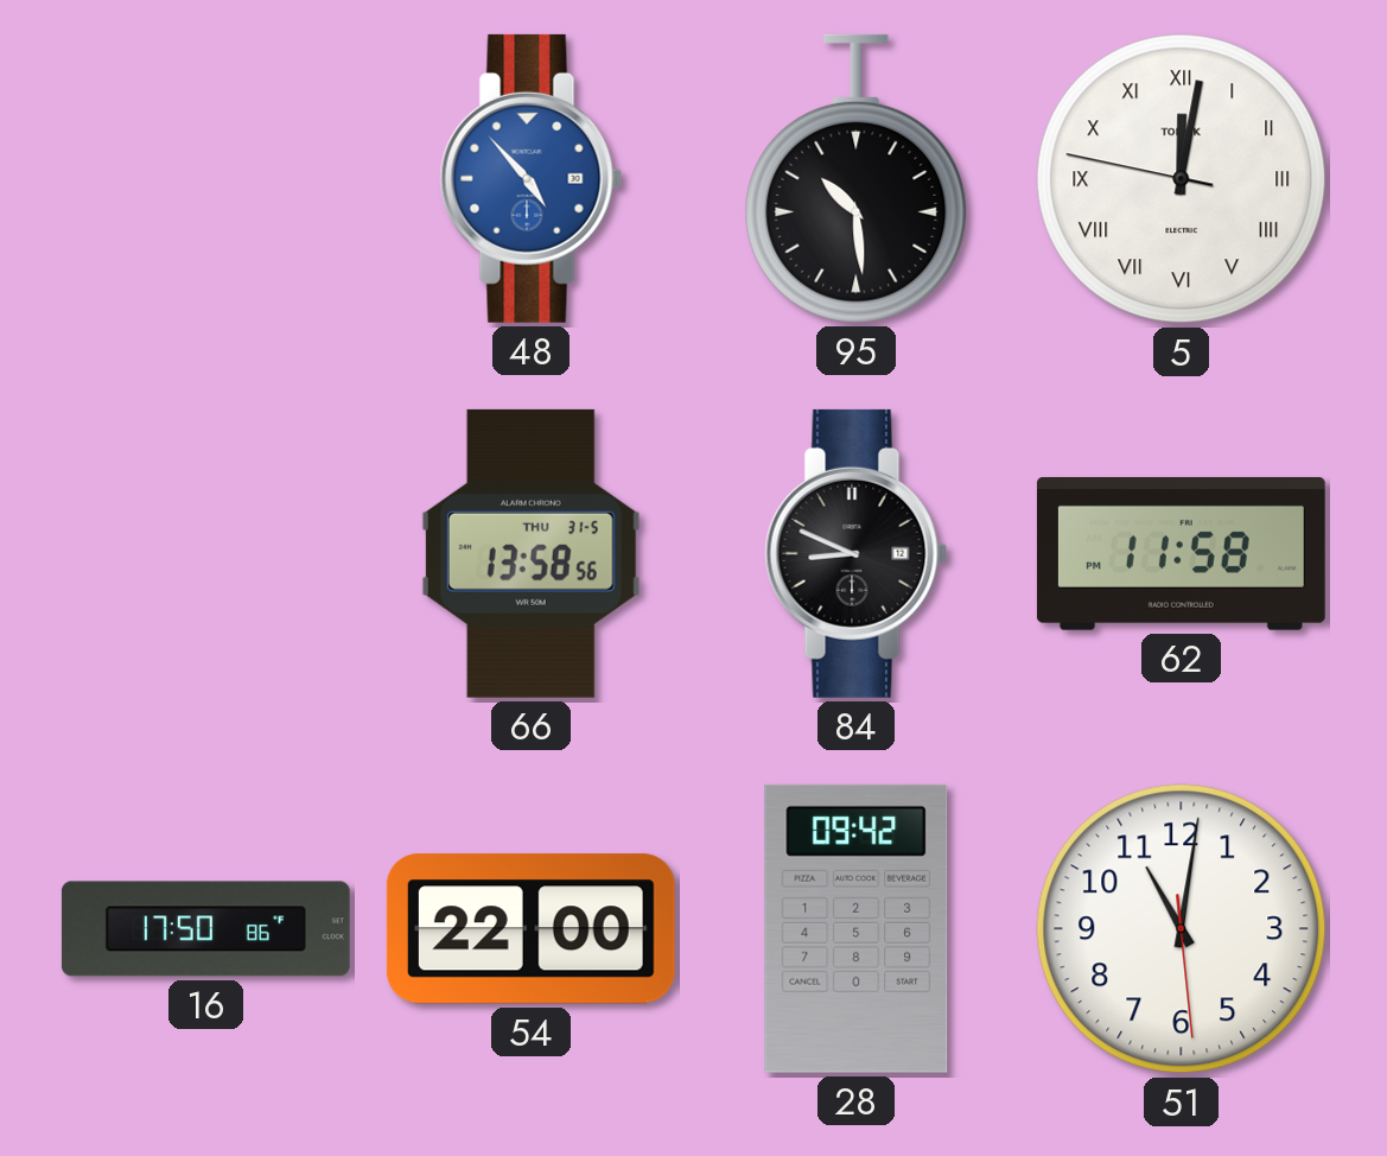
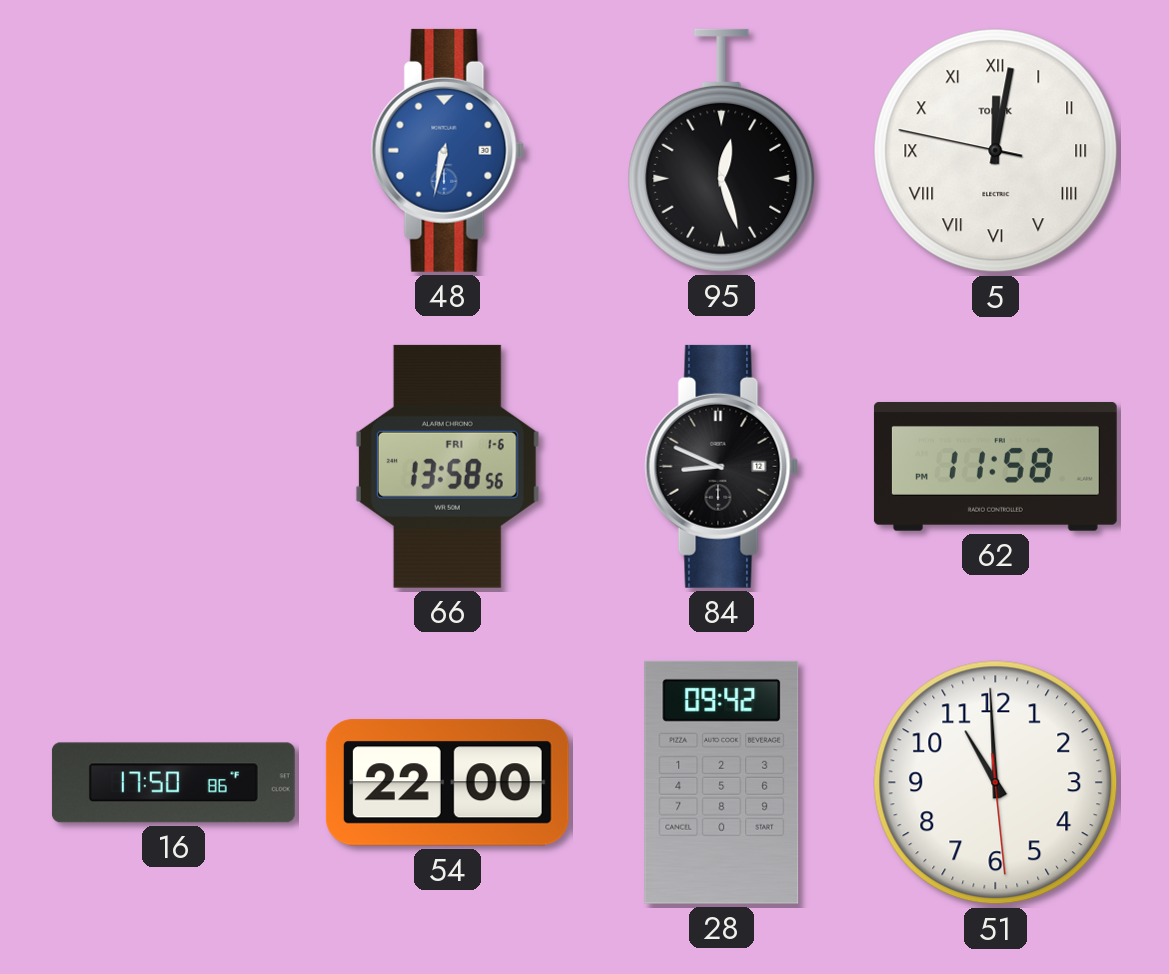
48: 4:53 -> 6:32
95: 10:29 -> 12:27
66 date: THU 31-5 -> FRI 1-6
51: 11:01 -> 10:59
